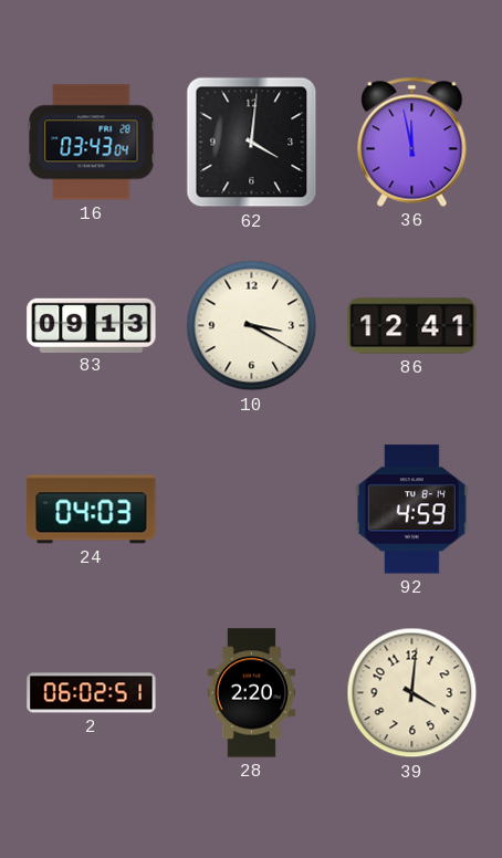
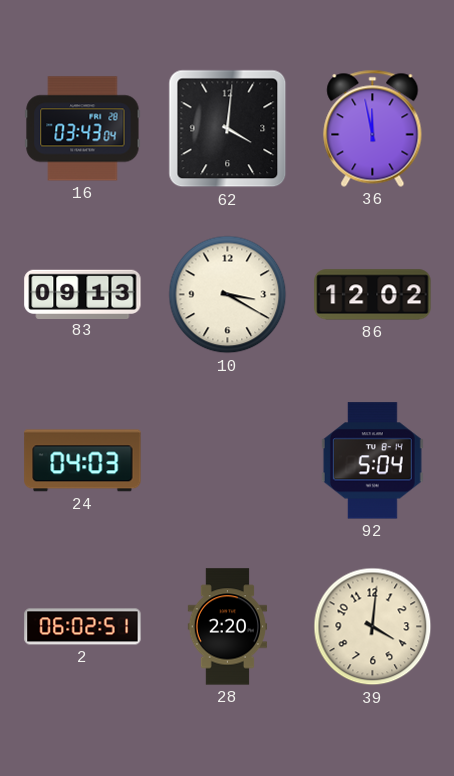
86: 12:41 -> 12:02
92: 4:59 -> 5:04
